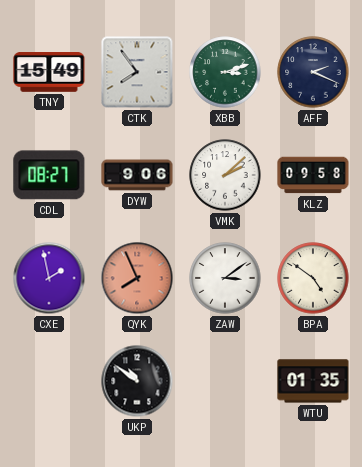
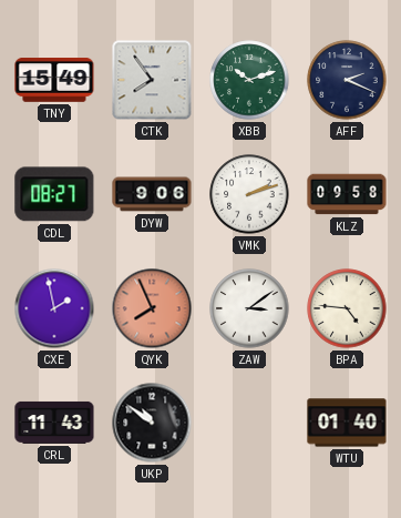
XBB: 3:12 -> 10:12
VMK: 2:08 -> 2:12
BPA: 4:51 -> 4:46
CRL: none -> 11:43
WTU: 01:35 -> 01:40
